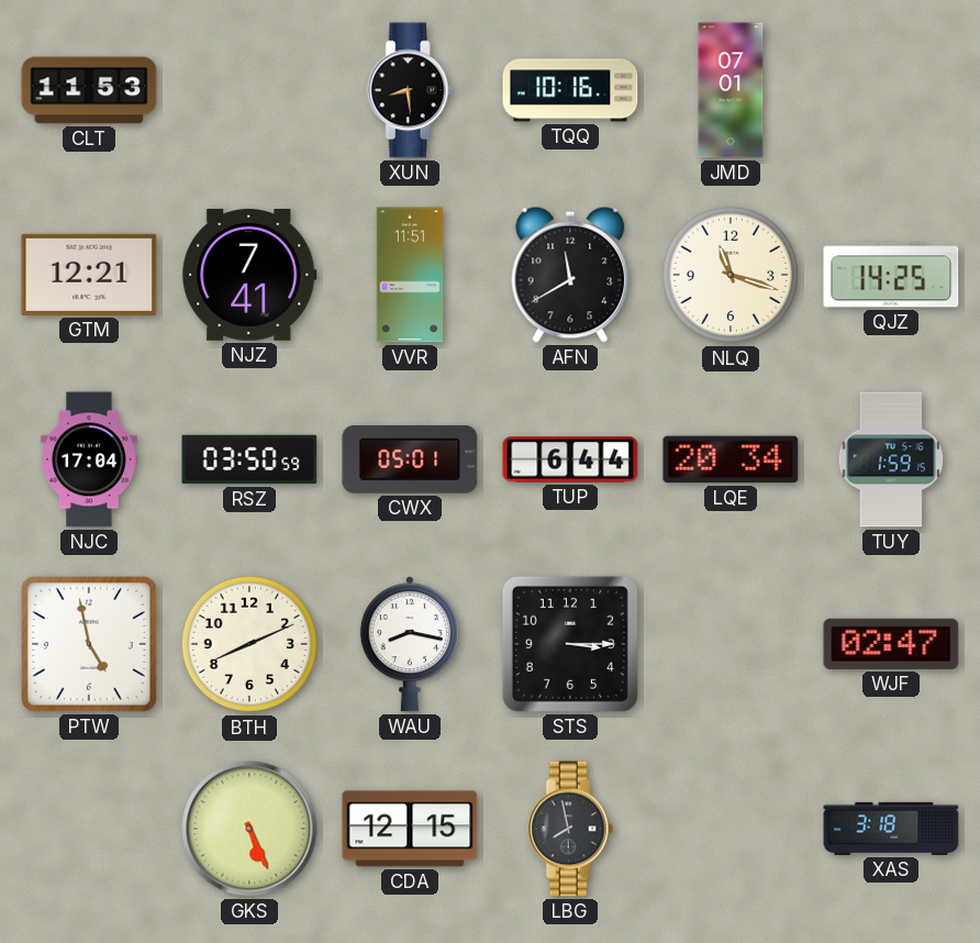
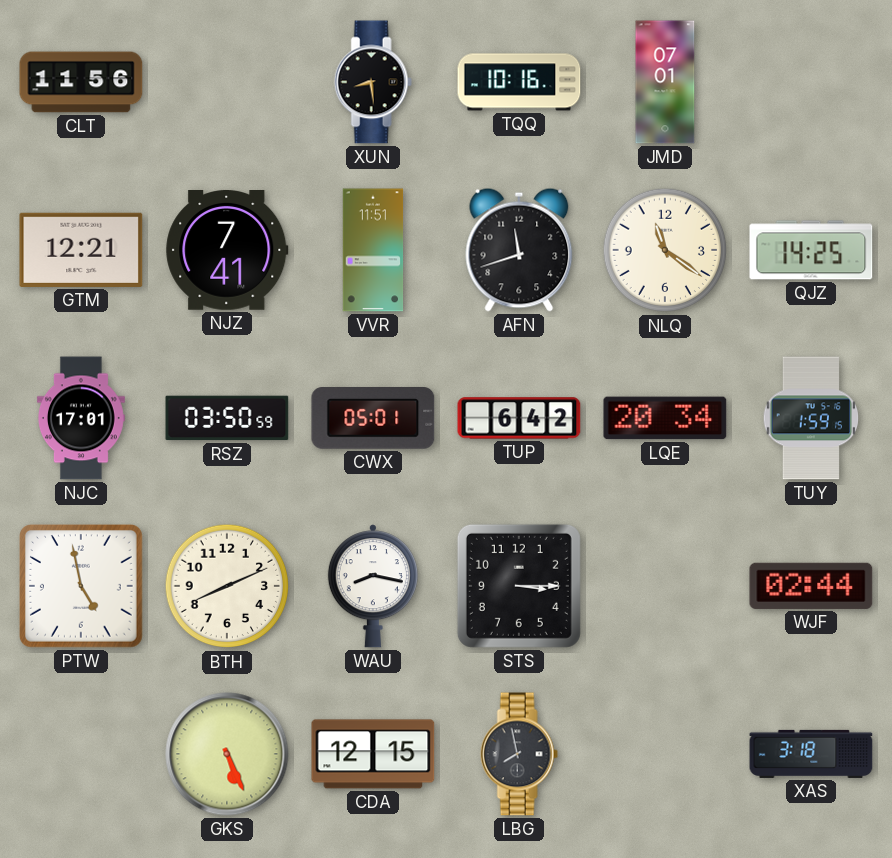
CLT: 11:53 -> 11:56
AFN: 11:40 -> 11:42
NLQ: 11:18 -> 11:21
NJC: 17:04 -> 17:01
TUP: 6:44 -> 6:42
WJF: 02:47 -> 02:44
